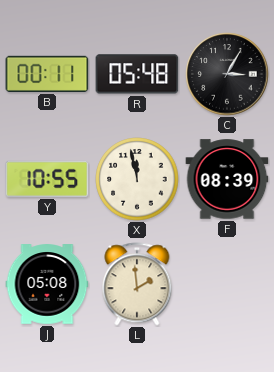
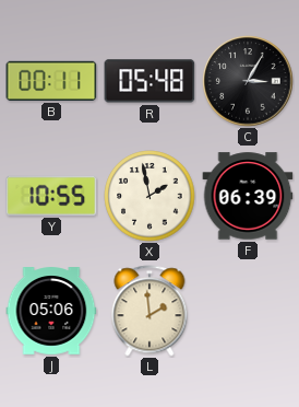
X: 11:58 -> 1:58
F: 08:39 -> 06:39
J: 05:08 -> 05:06
